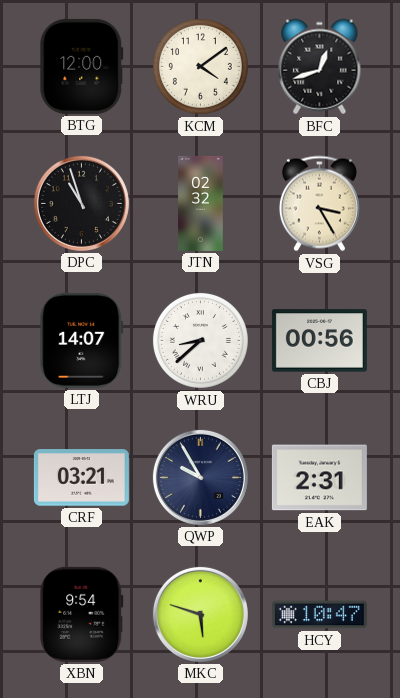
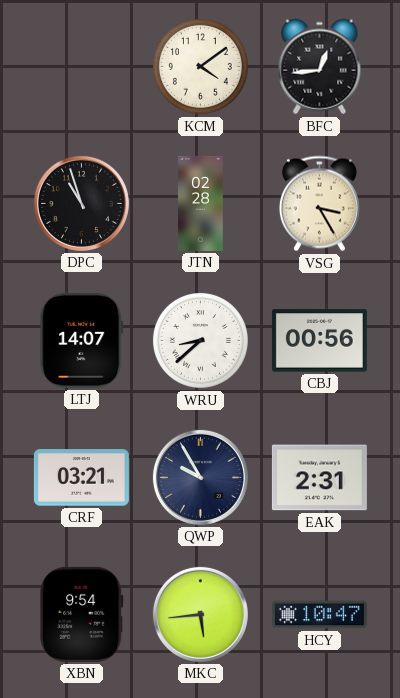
BTG: 12:00 -> none
BFC: 12:42 -> 12:44
JTN: 02:32 -> 02:28
MKC: 5:48 -> 5:44
